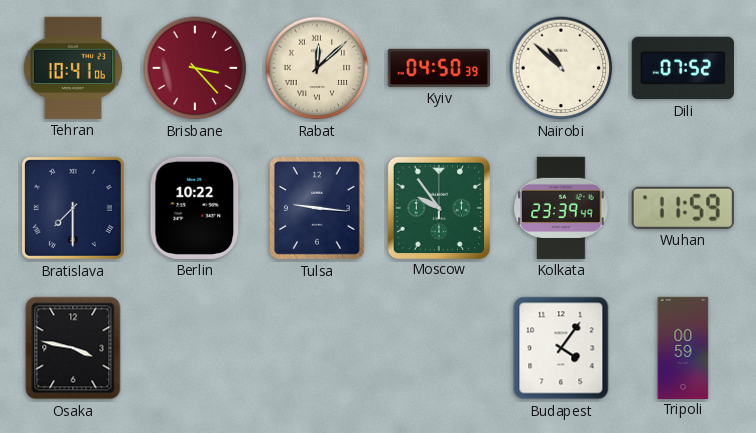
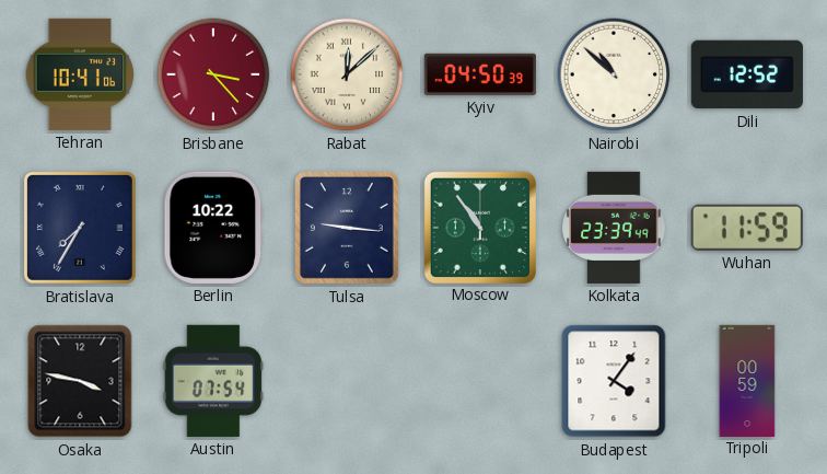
Dili: 07:52 -> 12:52
Bratislava: 7:30 -> 7:35
Moscow: 9:54 -> 10:54
Austin: none -> 07:54
